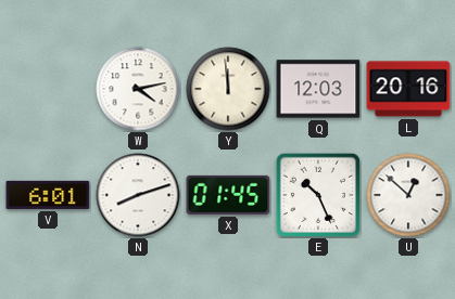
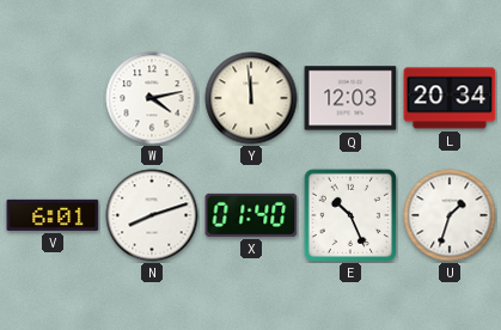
L: 20:16 -> 20:34
X: 01:45 -> 01:40
U: 12:52 -> 1:33
